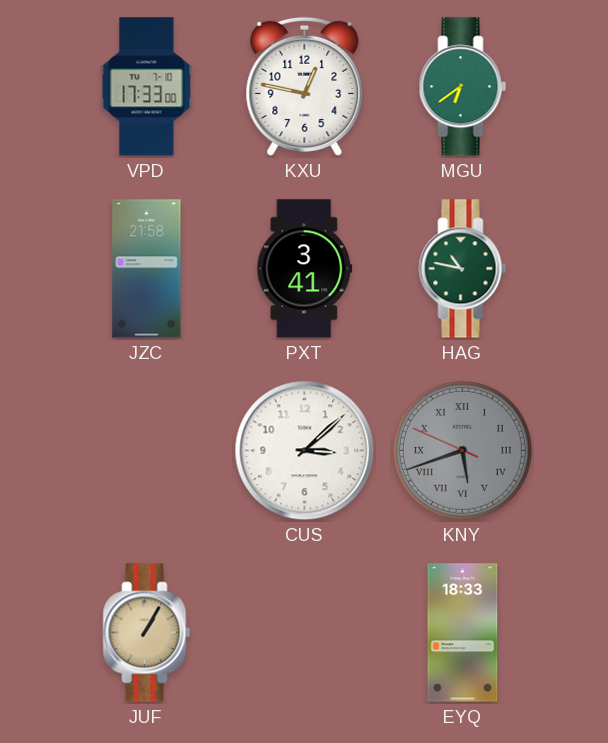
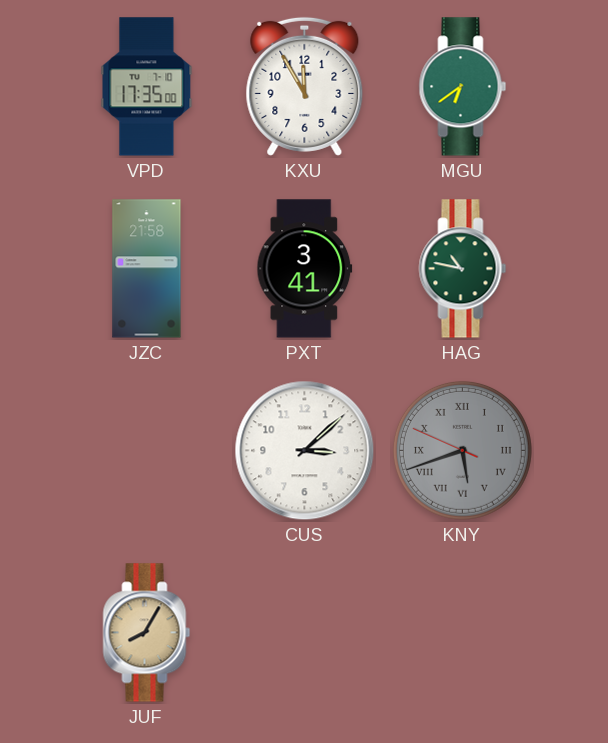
VPD: 17:33 -> 17:35
KXU: 12:47 -> 11:55
JUF: 1:05 -> 8:05
EYQ: 18:33 -> none
